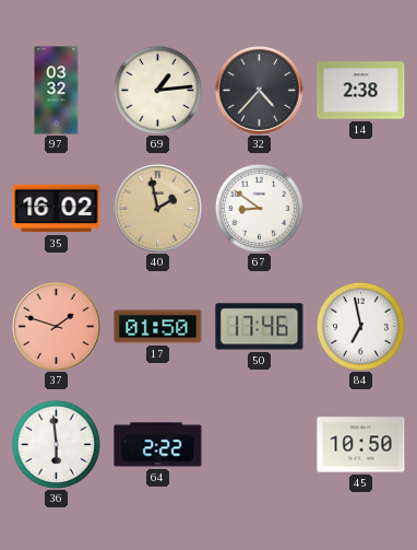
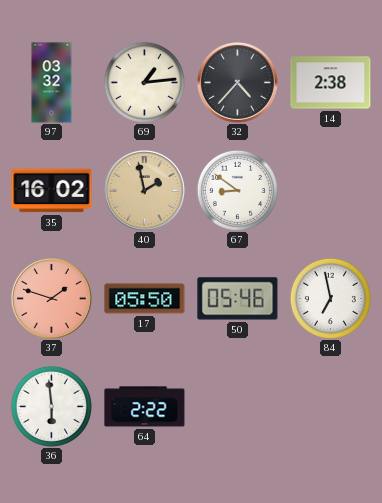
17: 01:50 -> 05:50
50: 17:46 -> 05:46
45: 10:50 -> none
